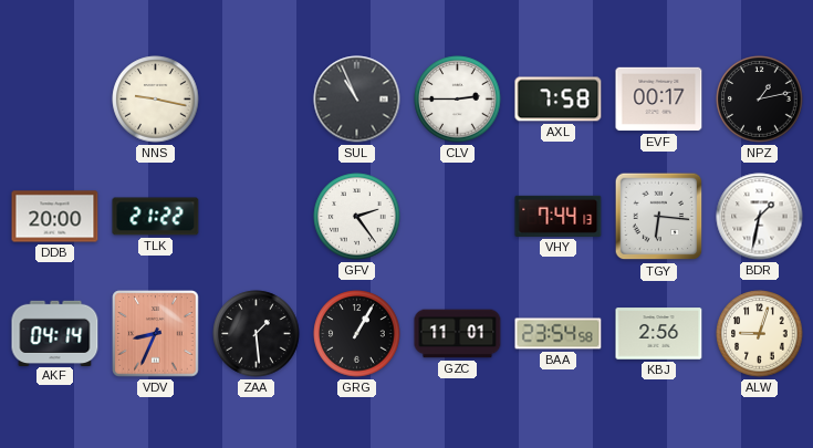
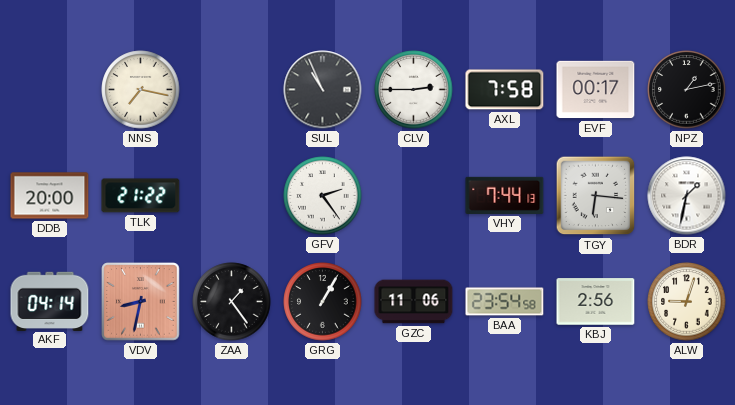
NNS: 9:17 -> 7:17
VDV: 8:34 -> 8:32
ZAA: 1:29 -> 1:24
GZC: 11:01 -> 11:06
